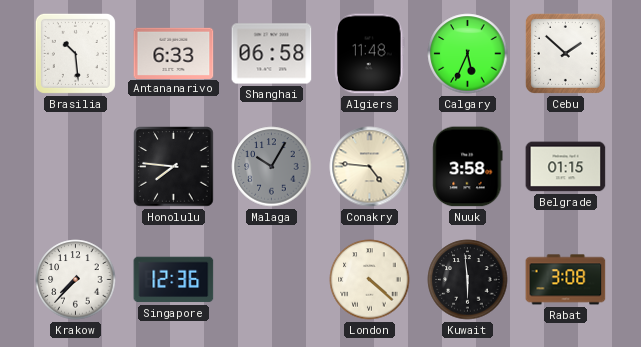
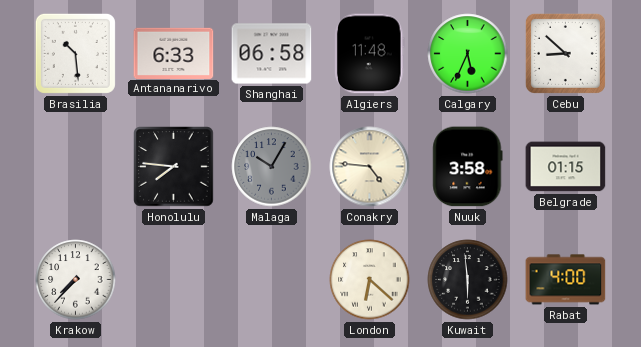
Cebu: 1:52 -> 8:52
Singapore: 12:36 -> none
London: 4:22 -> 6:22
Rabat: 3:08 -> 4:00
